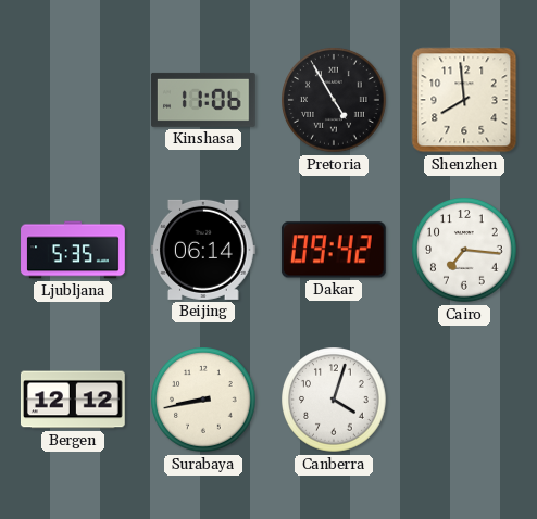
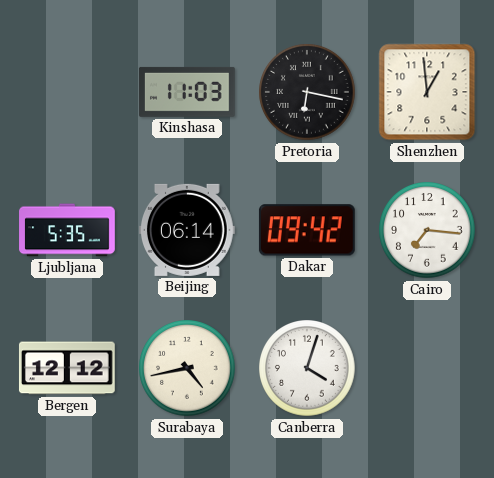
Kinshasa: 11:06 -> 11:03
Pretoria: 4:55 -> 6:17
Shenzhen: 7:59 -> 12:59
Surabaya: 8:43 -> 4:43
